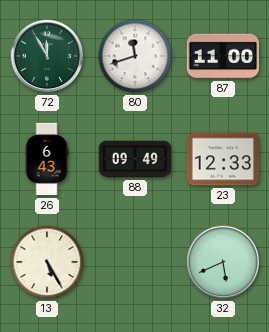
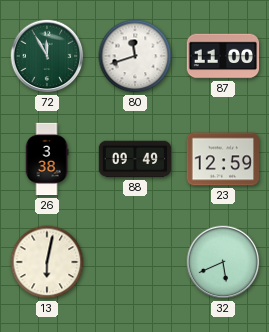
26: 6:43 -> 3:38
23: 12:33 -> 12:59
13: 5:25 -> 6:02
